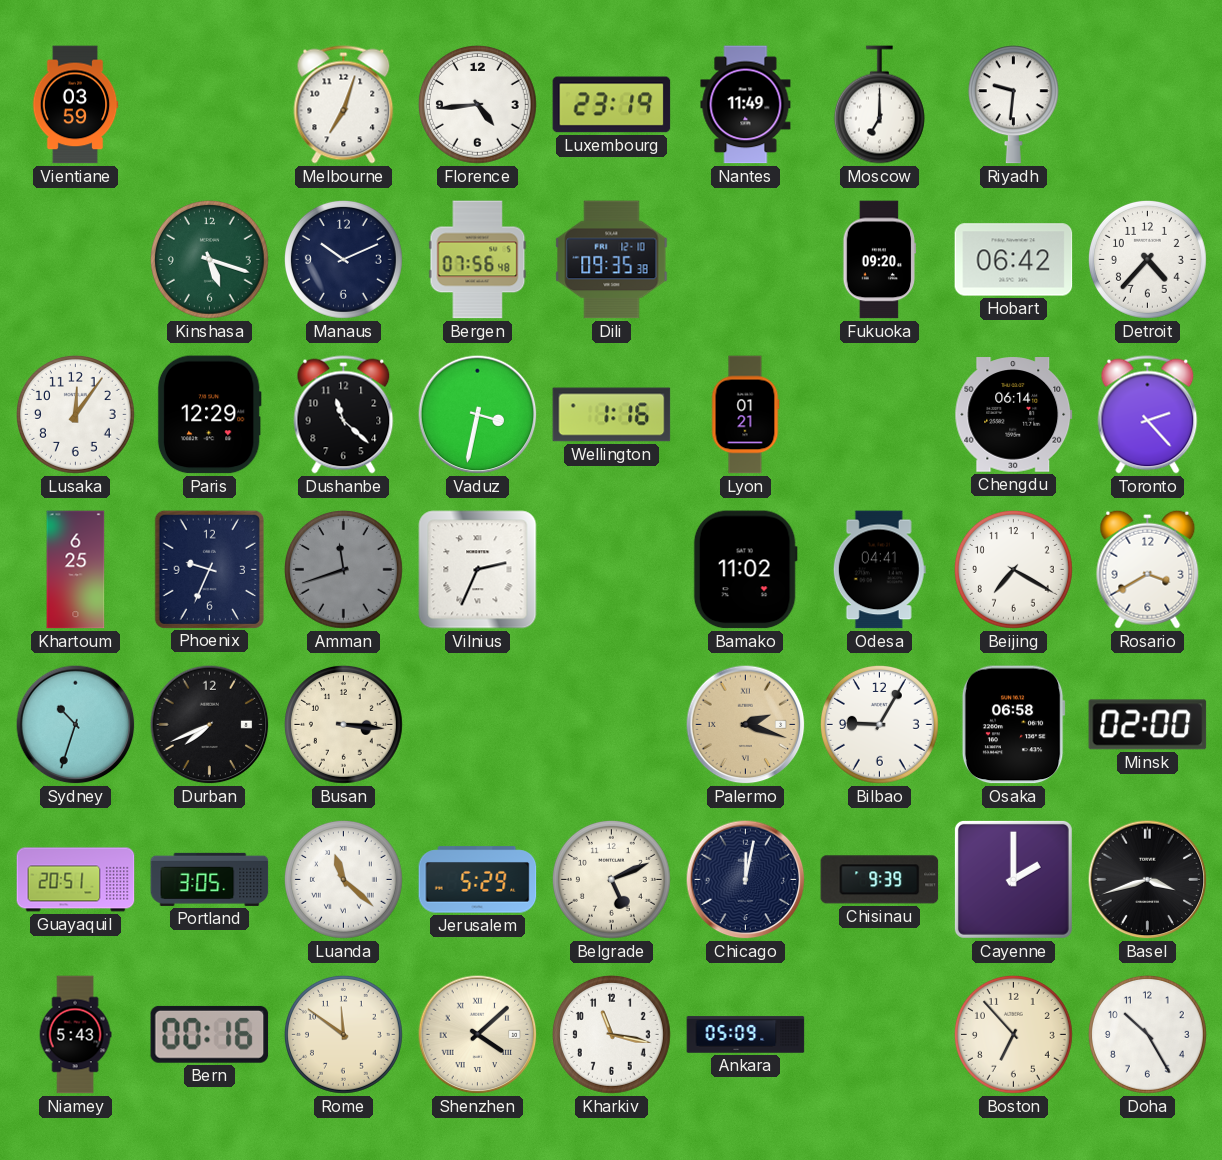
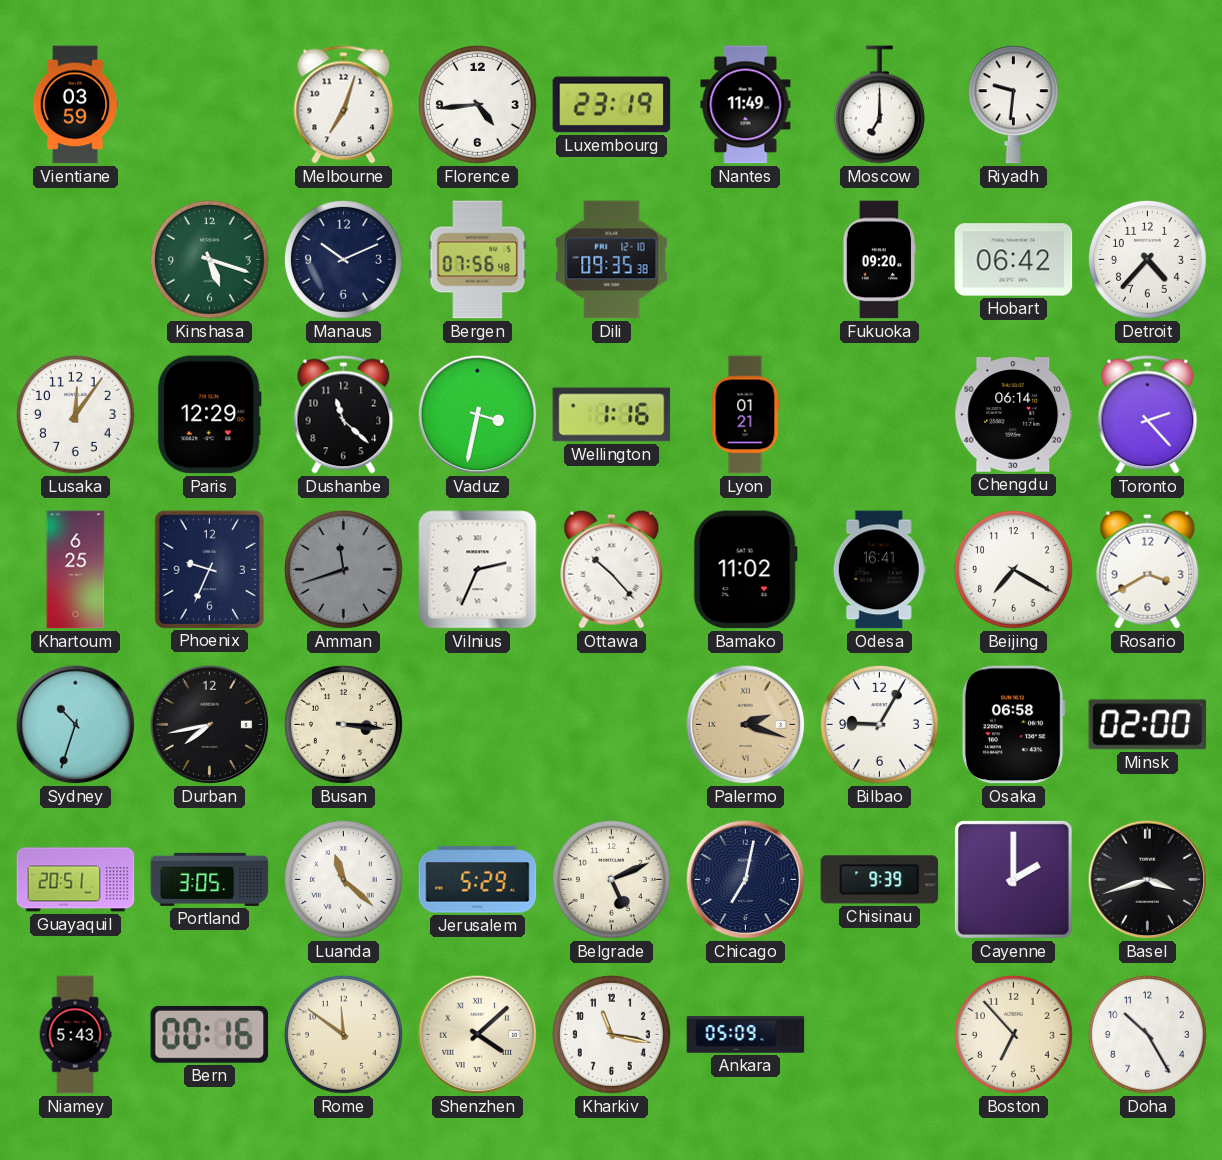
Ottawa: none -> 10:23
Odesa: 04:41 -> 16:41
Durban: 7:41 -> 7:43
Chicago: 12:02 -> 7:02
